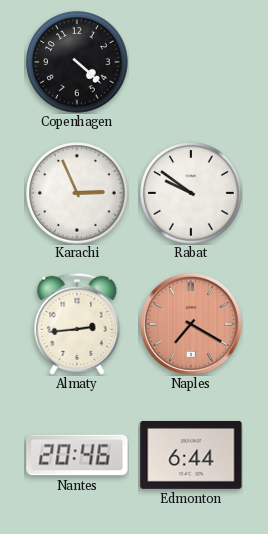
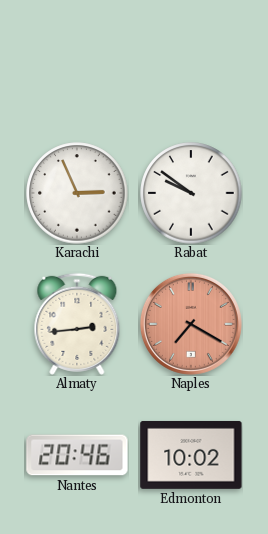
Copenhagen: 4:22 -> none
Edmonton: 6:44 -> 10:02
